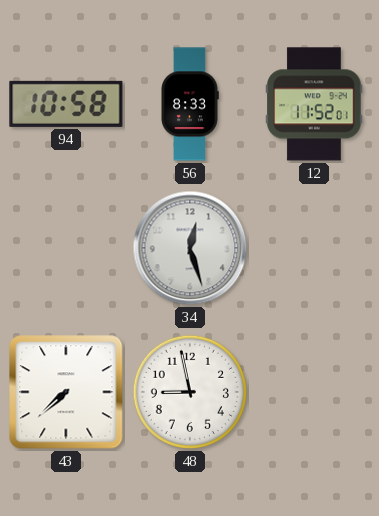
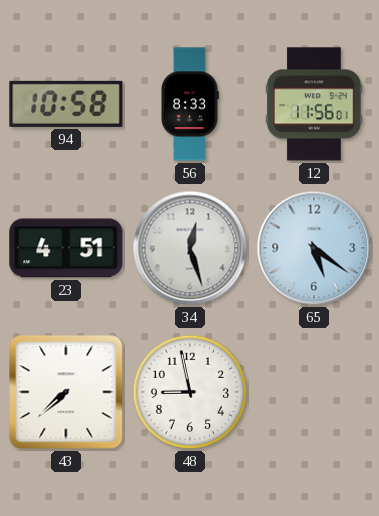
12: 11:52 -> 11:56
23: none -> 4:51
65: none -> 5:21
